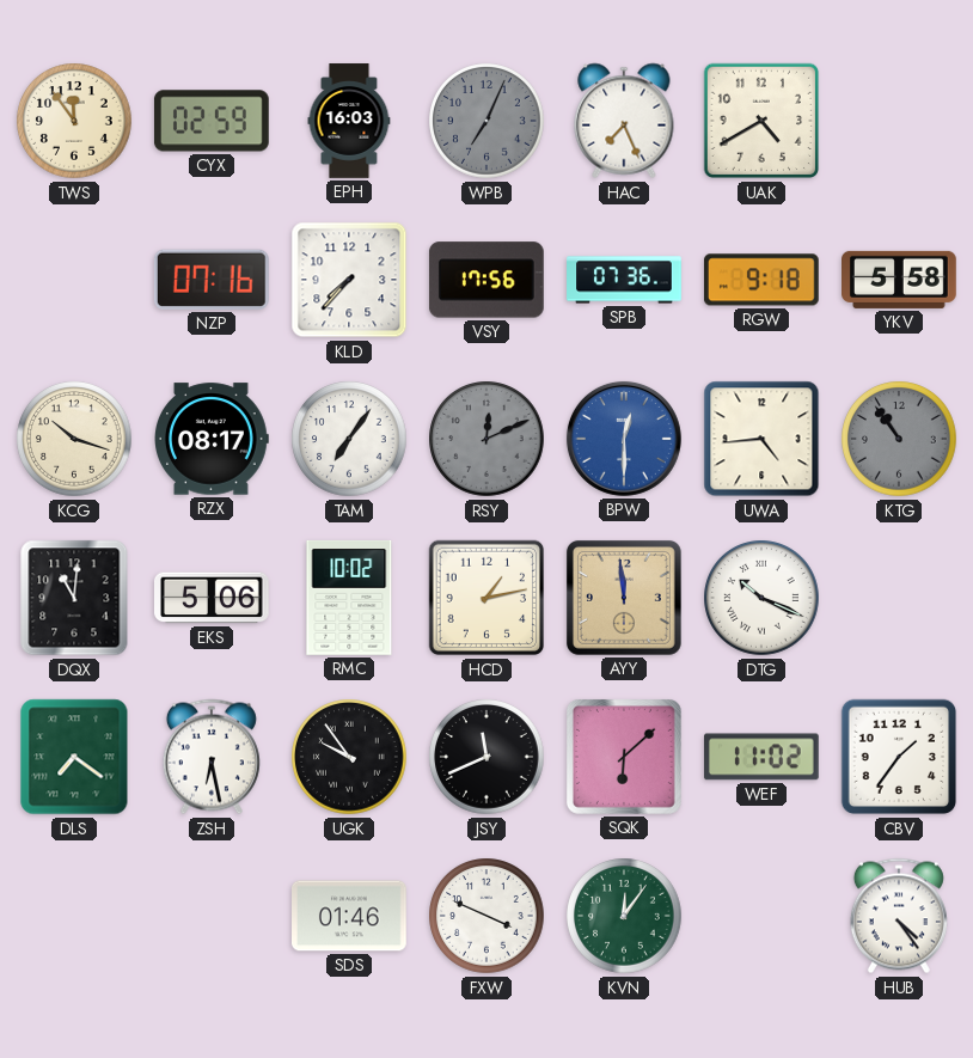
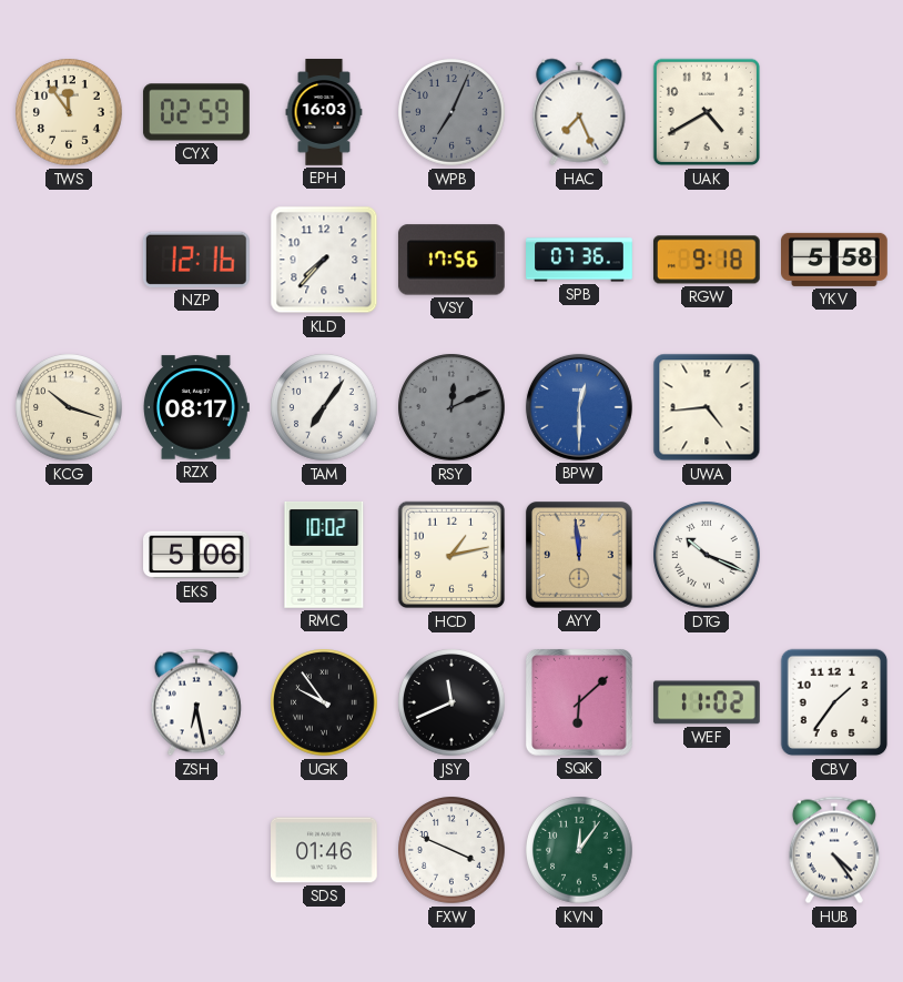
NZP: 07:16 -> 12:16
KTG: 10:54 -> none
DQX: 11:01 -> none
DLS: 7:21 -> none
